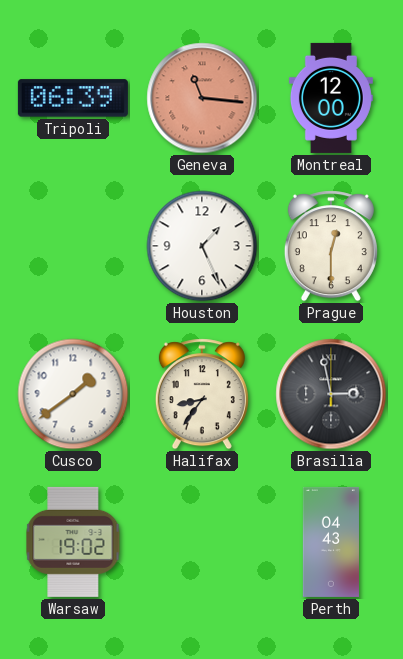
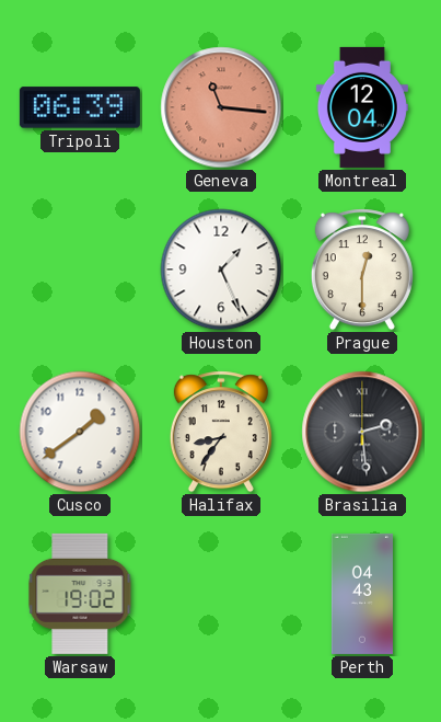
Montreal: 12:00 -> 12:04
Brasilia: 2:58 -> 2:29
